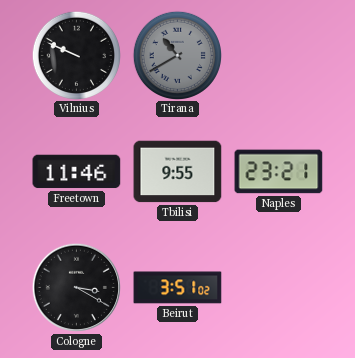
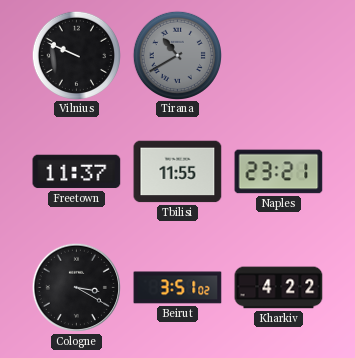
Freetown: 11:46 -> 11:37
Tbilisi: 9:55 -> 11:55
Kharkiv: none -> 4:22
